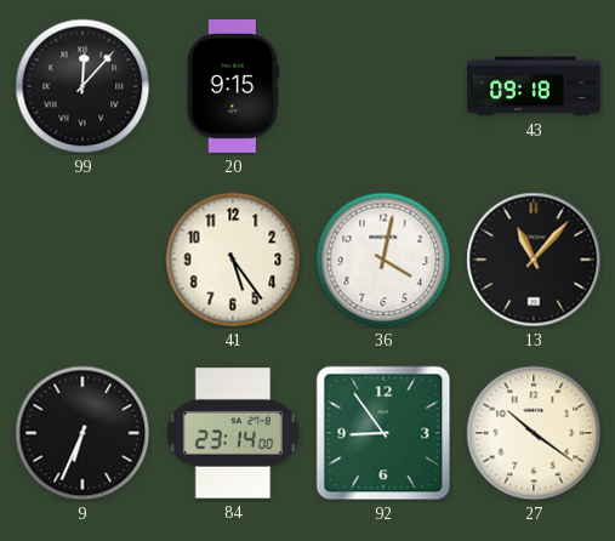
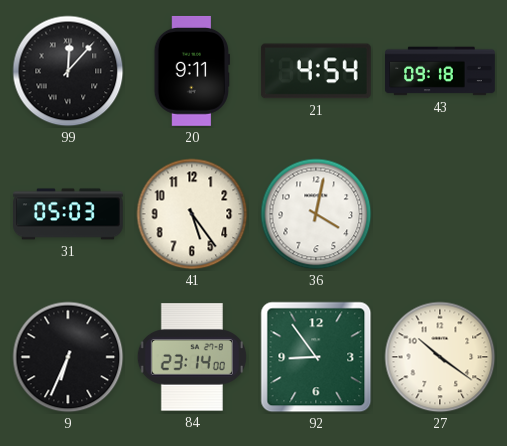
20: 9:15 -> 9:11
21: none -> 4:54
31: none -> 05:03
13: 11:07 -> none
